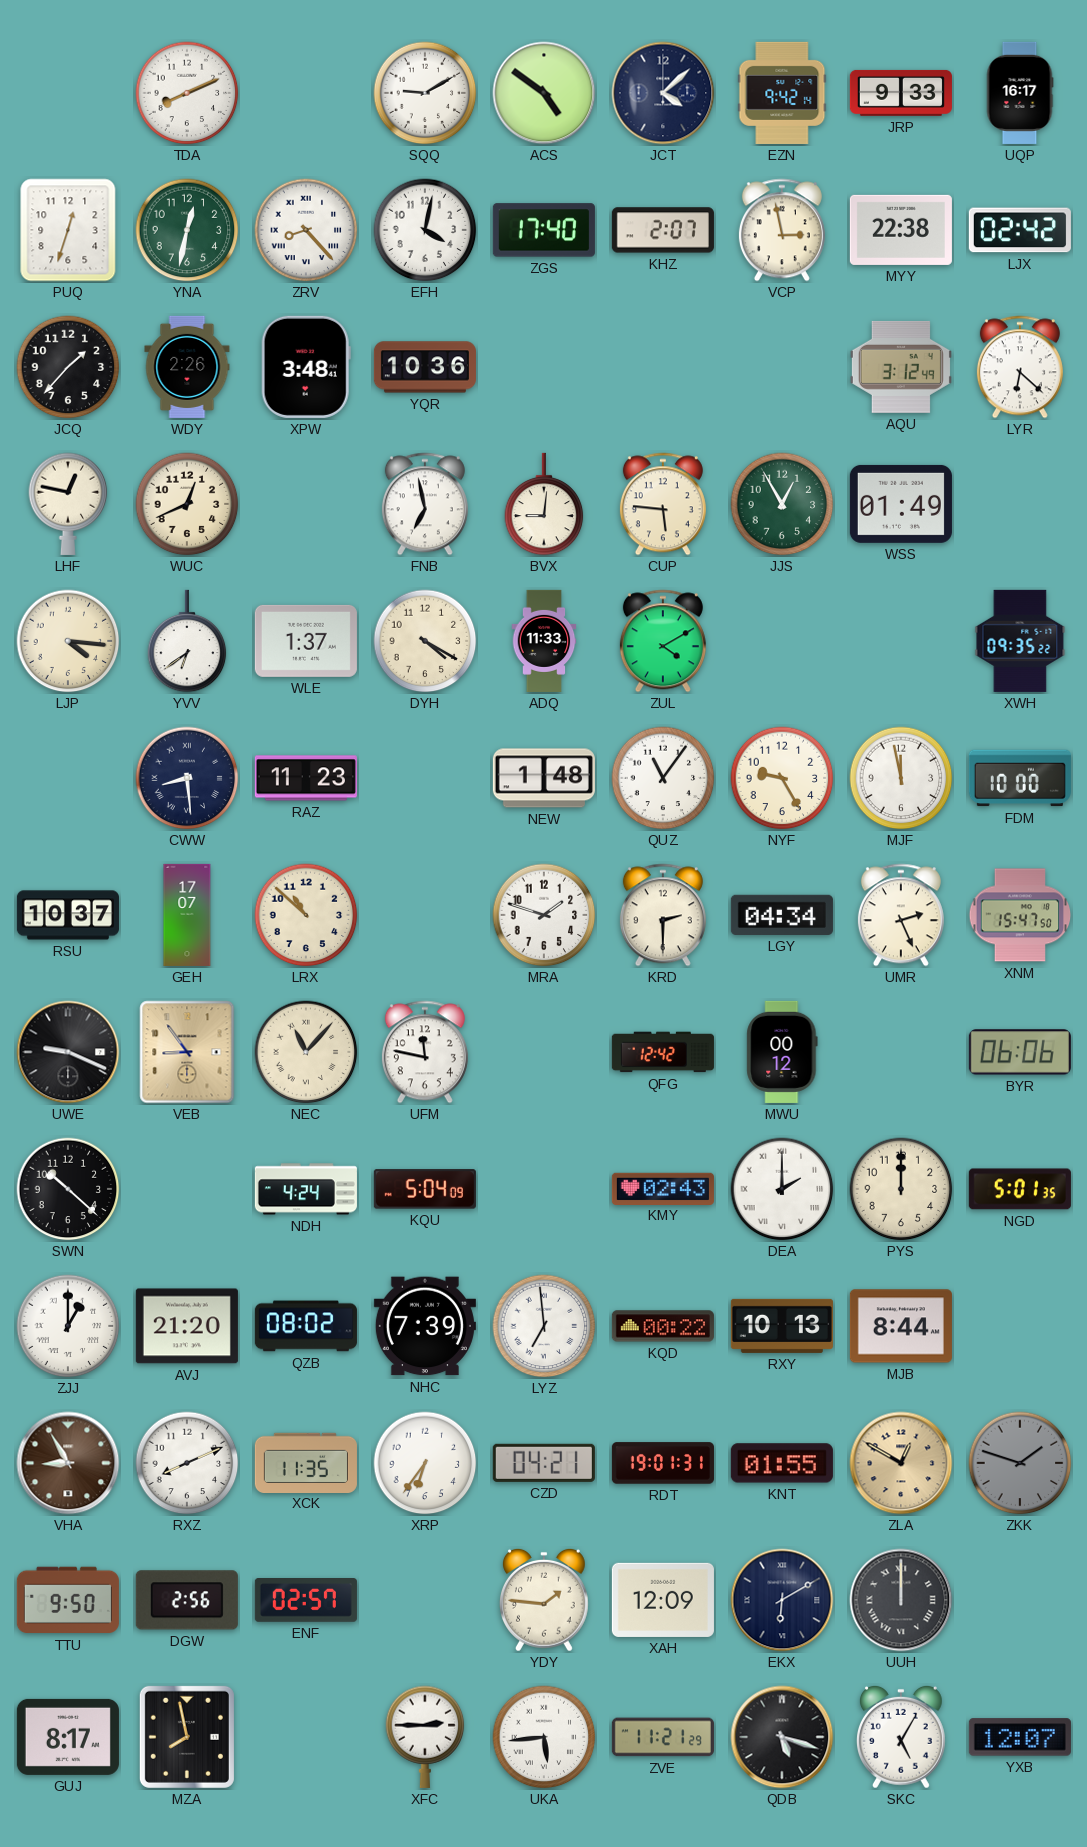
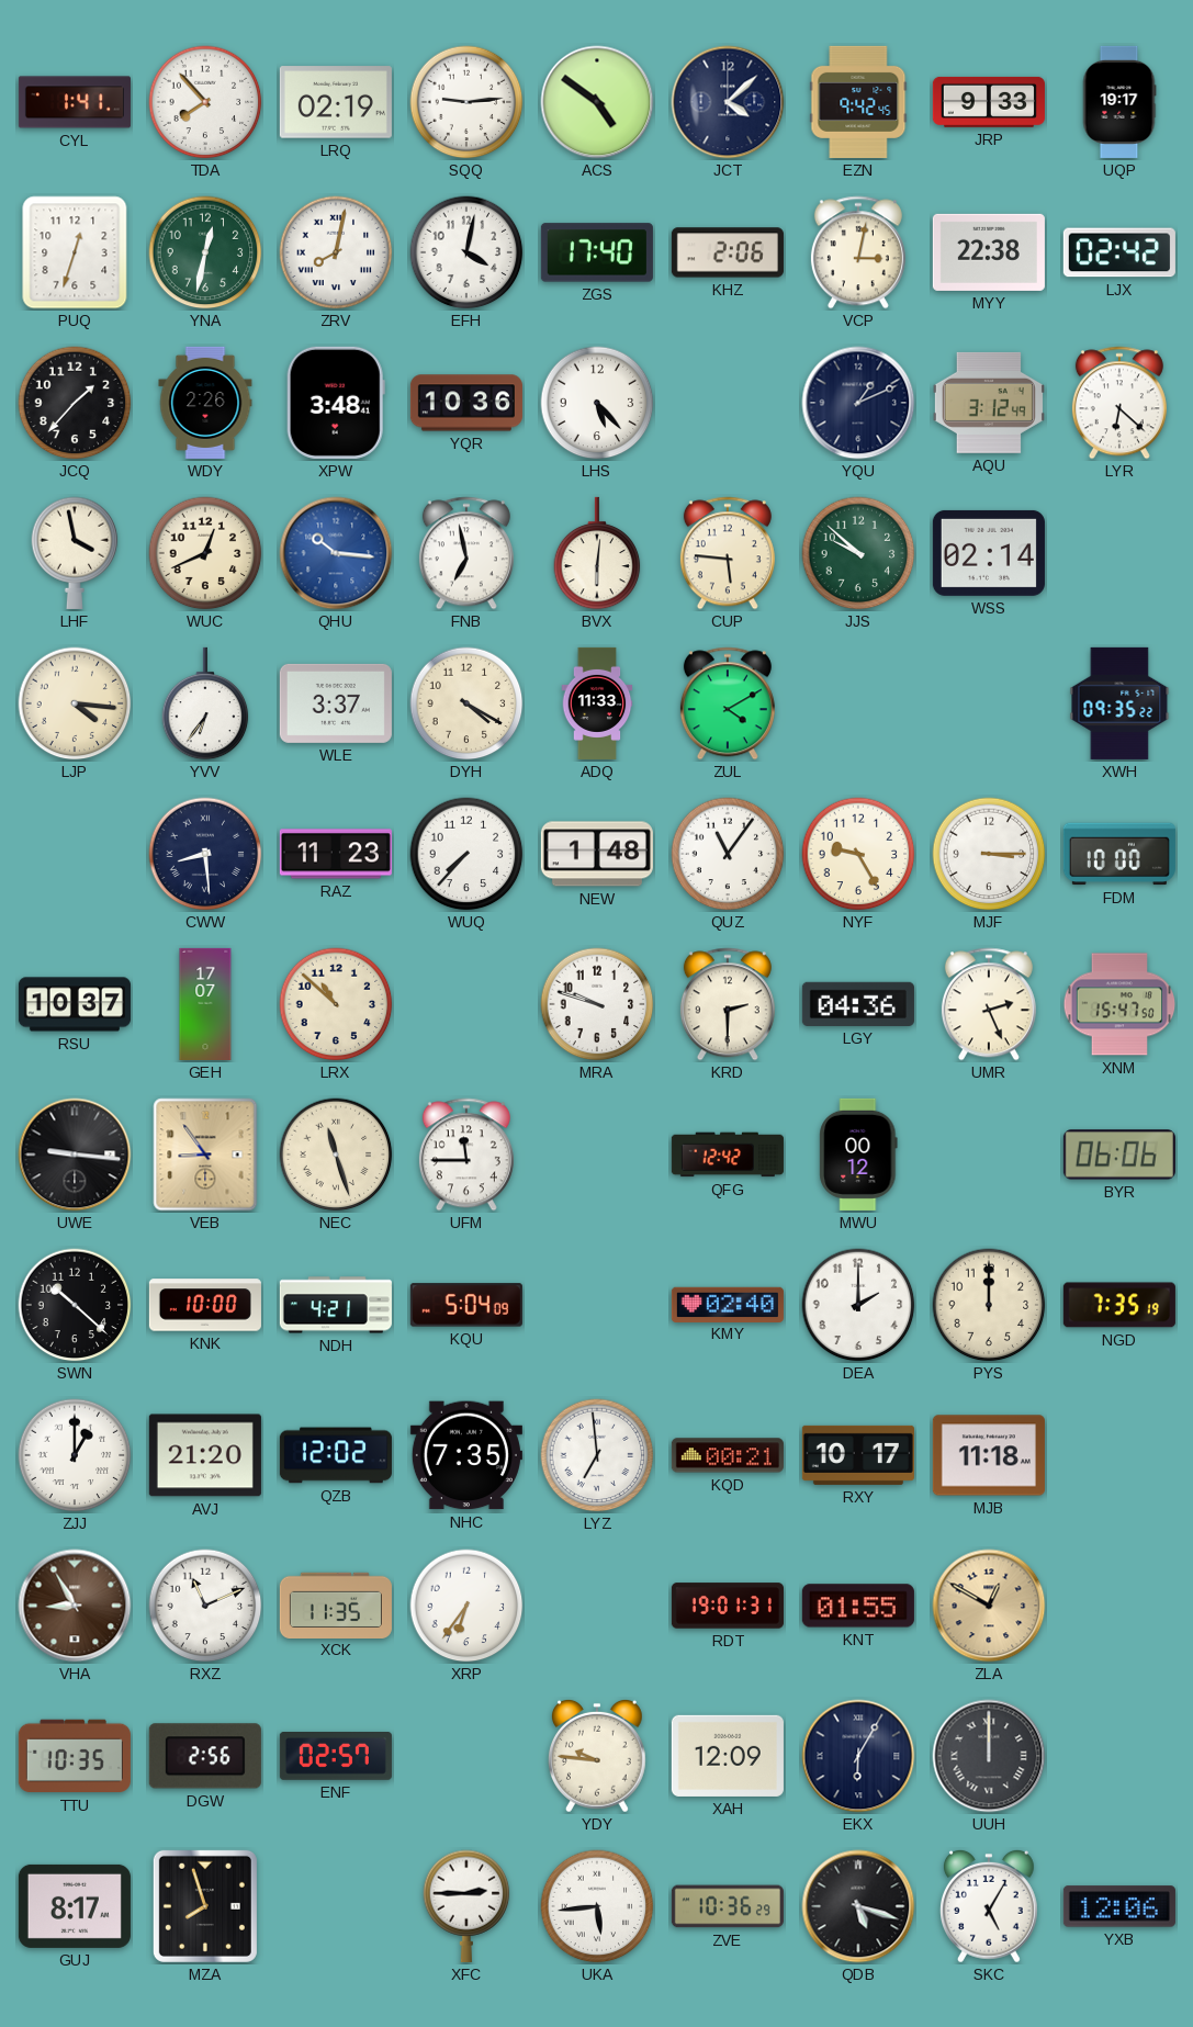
CYL: none -> 1:41
TDA: 8:11 -> 7:53
LRQ: none -> 02:19
SQQ: 9:10 -> 9:14
EZN: 9:42:14 -> 9:42:45
UQP: 16:17 -> 19:17
ZRV: 8:23 -> 8:02
KHZ: 2:07 -> 2:06
VCP: 2:58 -> 3:02
LHS: none -> 5:23
YQU: none -> 1:11
LHF: 12:47 -> 3:58
QHU: none -> 10:16
BVX: 9:01 -> 6:01
JJS: 12:55 -> 9:52
WSS: 01:49 -> 02:14
YVV: 6:39 -> 6:36
WLE: 1:37 -> 3:37
WUQ: none -> 7:37
MJF: 11:58 -> 3:15
MRA: 1:48 -> 9:48
LGY: 04:34 -> 04:36
UWE: 9:19 -> 9:16
NEC: 11:07 -> 11:27
UFM: 11:47 -> 11:45
KNK: none -> 10:00
NDH: 4:24 -> 4:21
KMY: 02:43 -> 02:40
DEA numerals: Roman -> Arabic
NGD: 5:01 -> 7:35
QZB: 08:02 -> 12:02
NHC: 7:39 -> 7:35
KQD: 00:22 -> 00:21
RXY: 10:13 -> 10:17
MJB: 8:44 -> 11:18
RXZ: 8:11 -> 11:11
CZD: 04:21 -> none
ZKK: 1:48 -> none
TTU: 9:50 -> 10:35
YDY: 1:46 -> 9:46
EKX: 6:10 -> 6:05
MZA: 7:58 -> 7:57
ZVE: 11:21 -> 10:36
YXB: 12:07 -> 12:06
